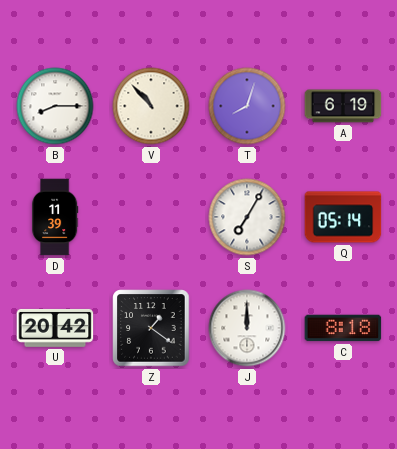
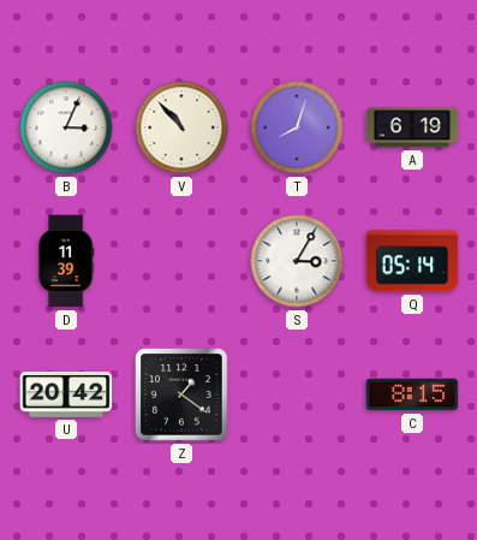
B: 8:15 -> 3:04
S: 7:05 -> 3:05
J: 12:00 -> none
C: 8:18 -> 8:15
